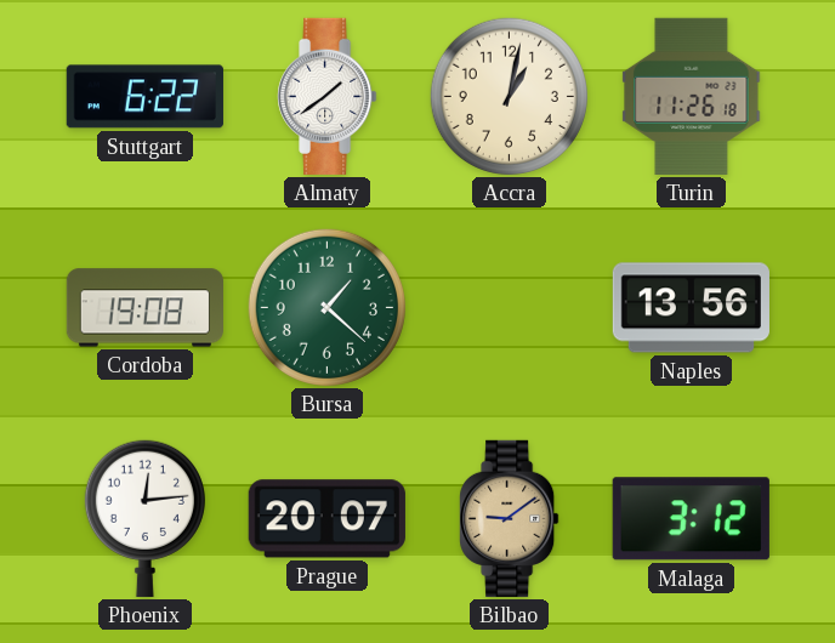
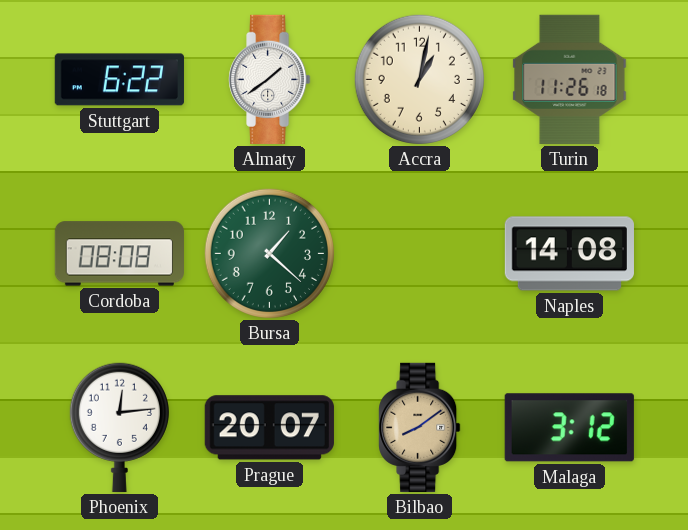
Cordoba: 19:08 -> 08:08
Naples: 13:56 -> 14:08
Bilbao: 9:09 -> 8:09
